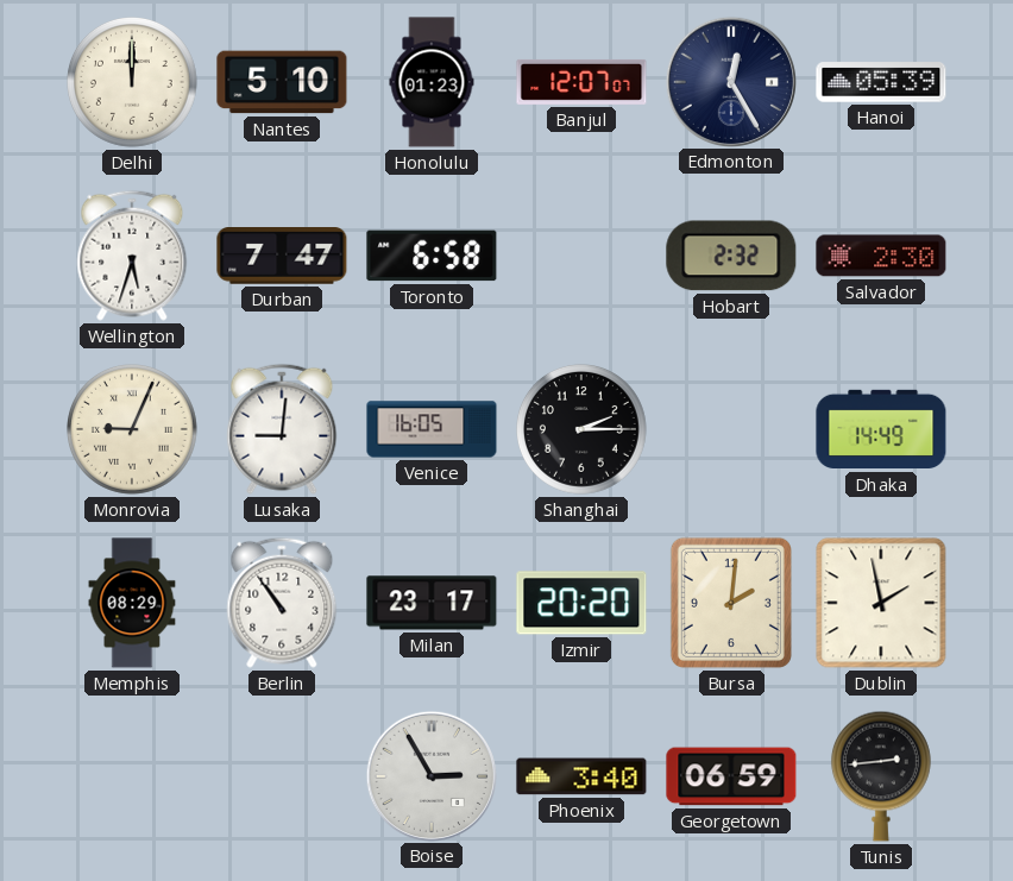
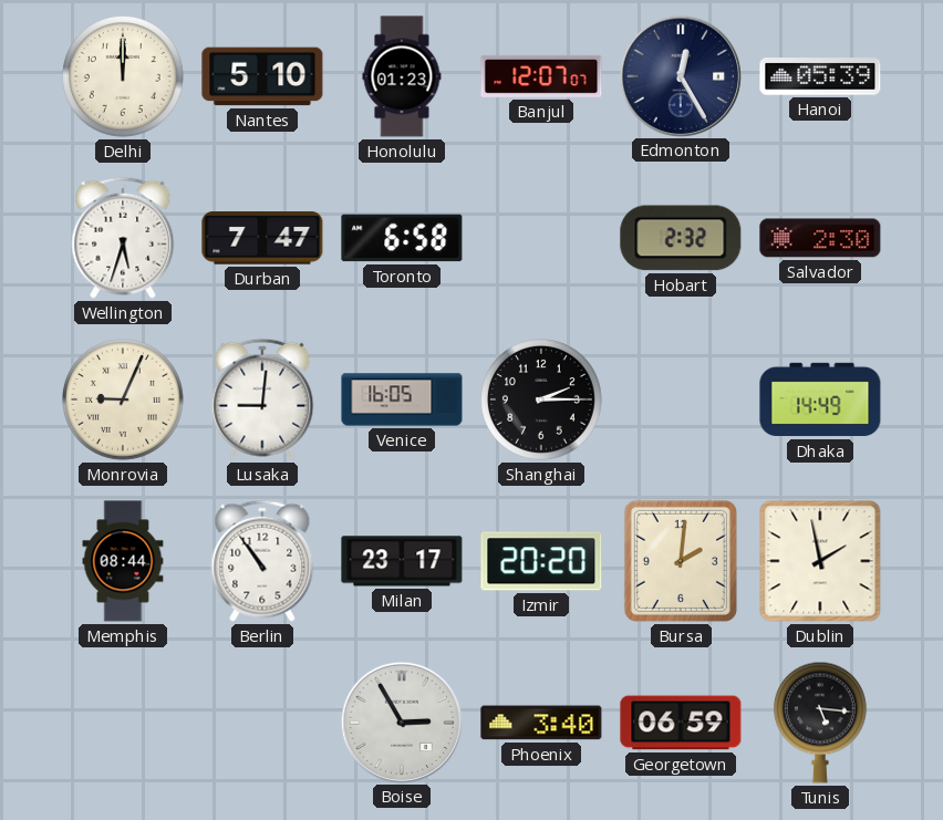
Memphis: 08:29 -> 08:44
Tunis: 2:44 -> 5:16
